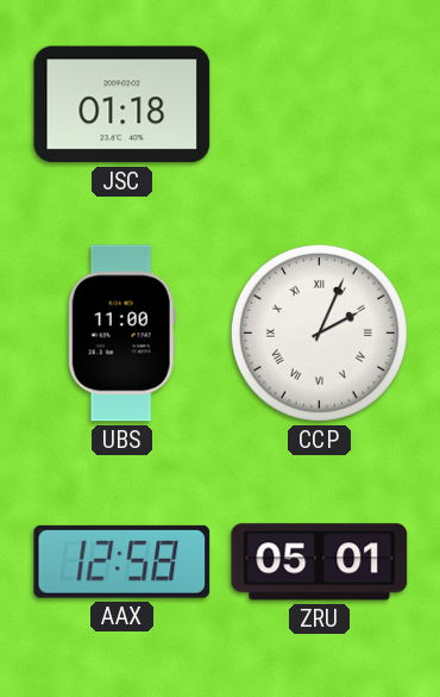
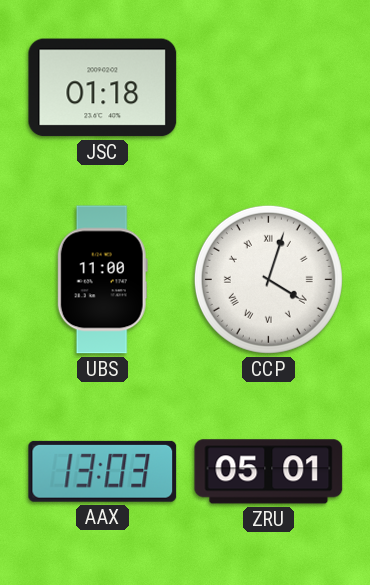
CCP: 2:04 -> 4:03
AAX: 12:58 -> 13:03
